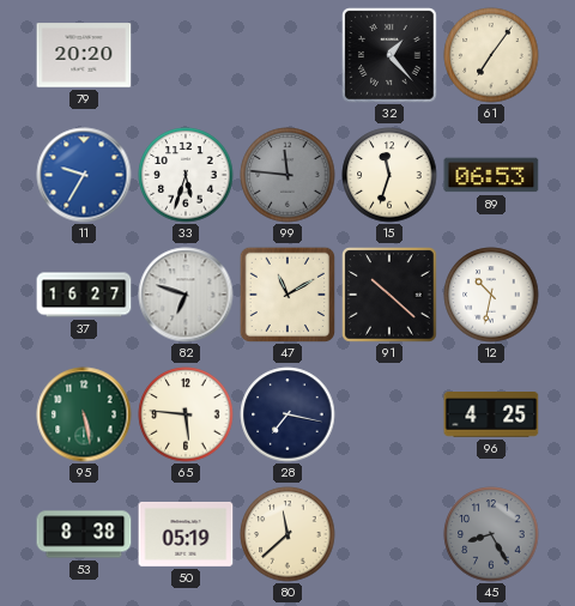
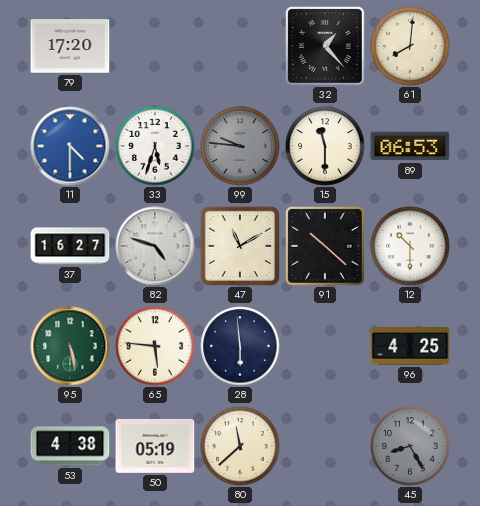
79: 20:20 -> 17:20
61: 7:06 -> 8:01
11: 9:35 -> 4:30
99: 11:46 -> 9:46
15: 11:33 -> 11:30
82: 6:48 -> 4:48
12: 10:32 -> 10:30
28: 7:17 -> 5:59
53: 8:38 -> 4:38
